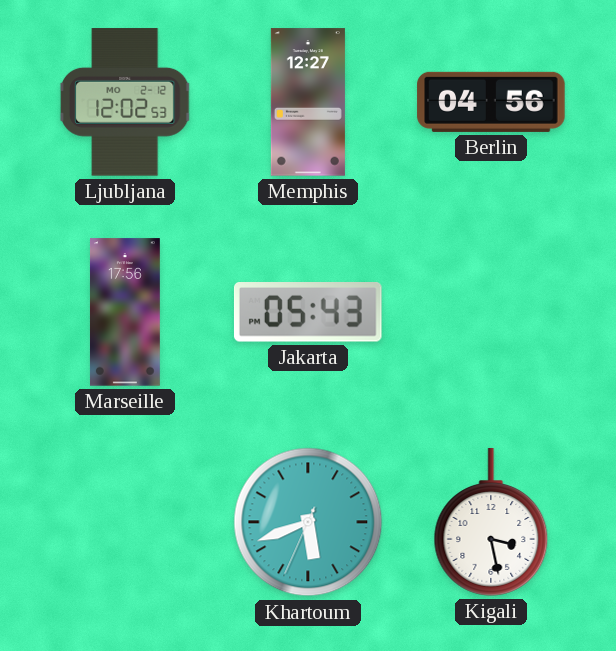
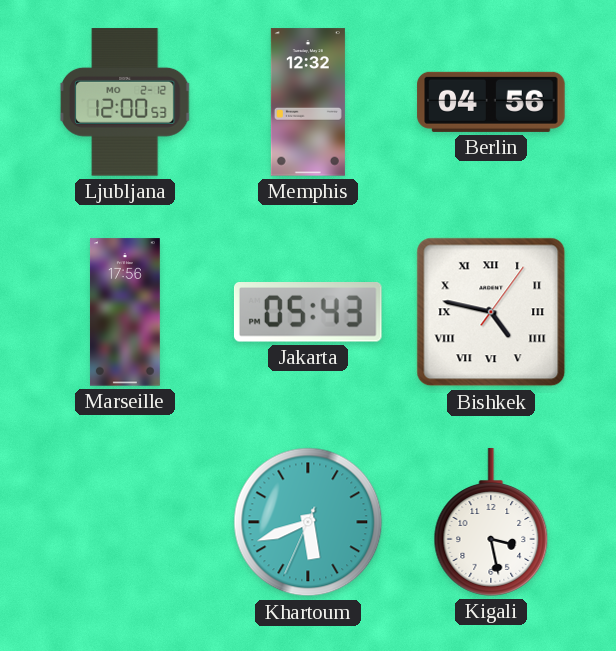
Ljubljana: 12:02 -> 12:00
Memphis: 12:27 -> 12:32
Bishkek: none -> 4:47
